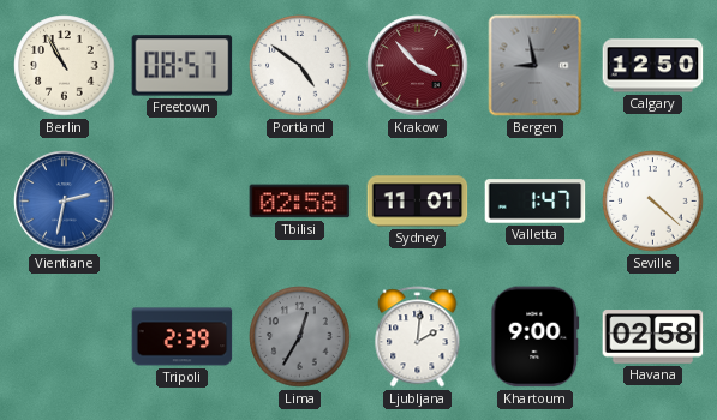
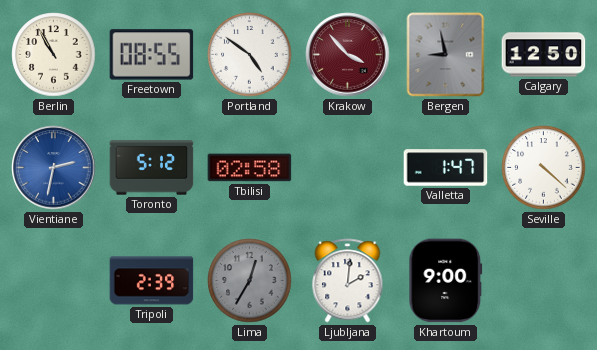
Freetown: 08:57 -> 08:55
Toronto: none -> 5:12
Sydney: 11:01 -> none
Havana: 02:58 -> none
